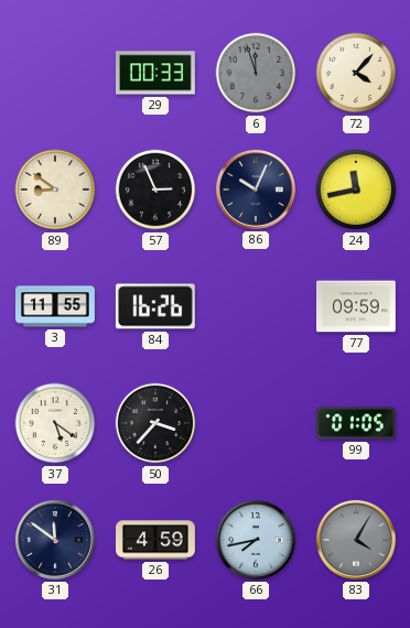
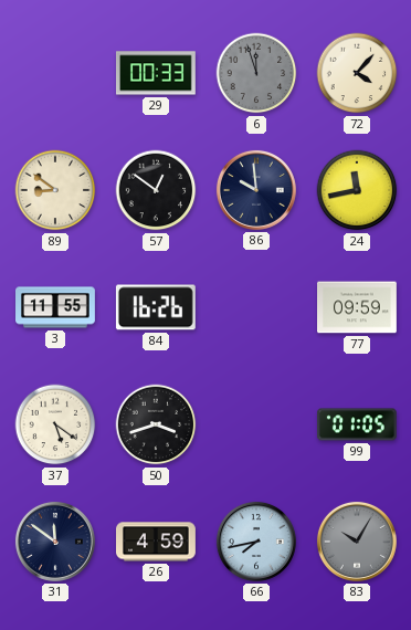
57: 2:56 -> 12:51
86: 10:04 -> 9:59
50: 3:37 -> 3:42
83: 4:05 -> 10:05
